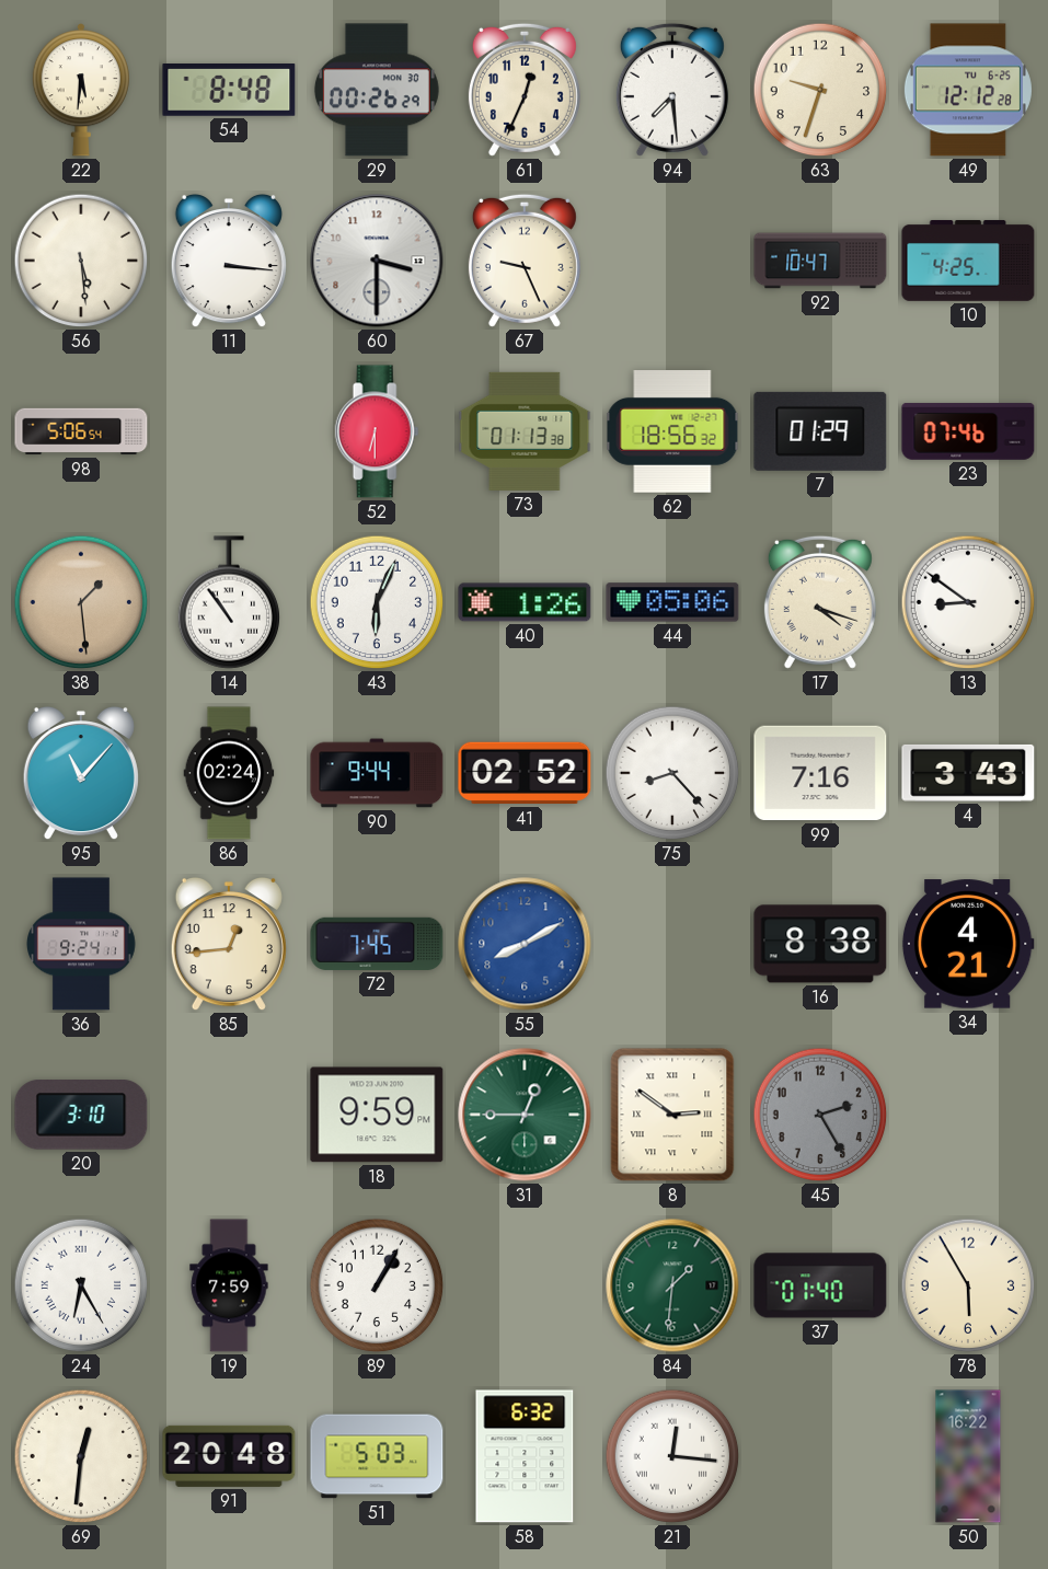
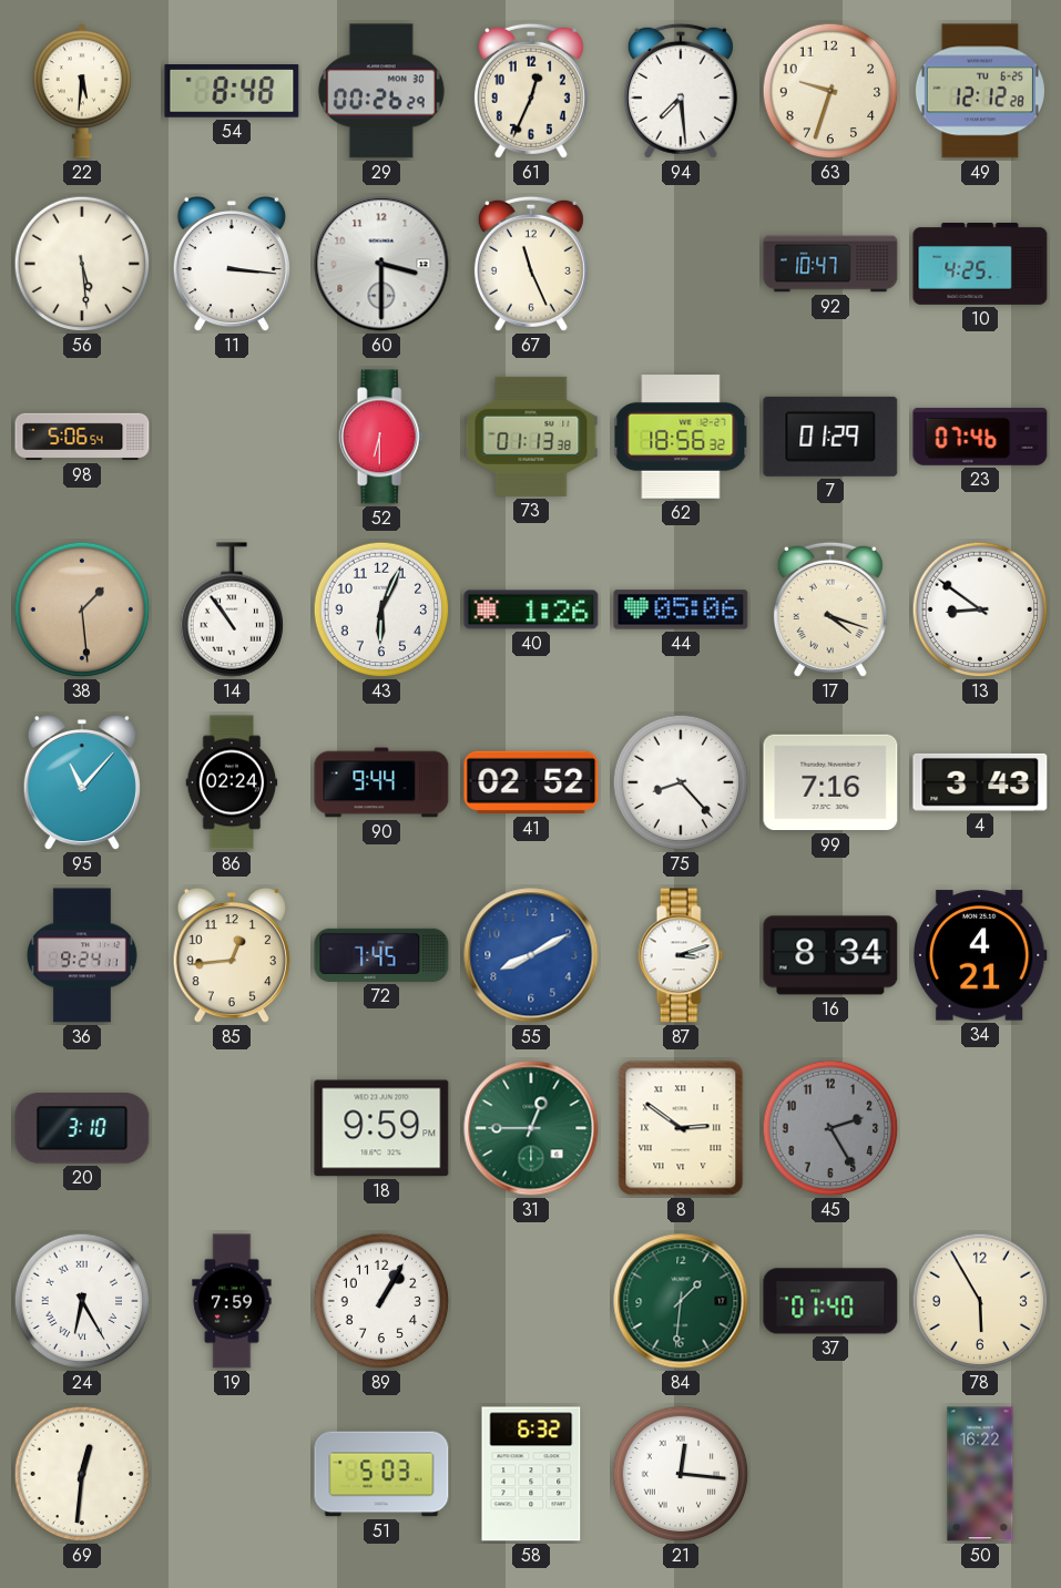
67: 9:26 -> 11:26
87: none -> 3:12
16: 8:38 -> 8:34
91: 20:48 -> none
